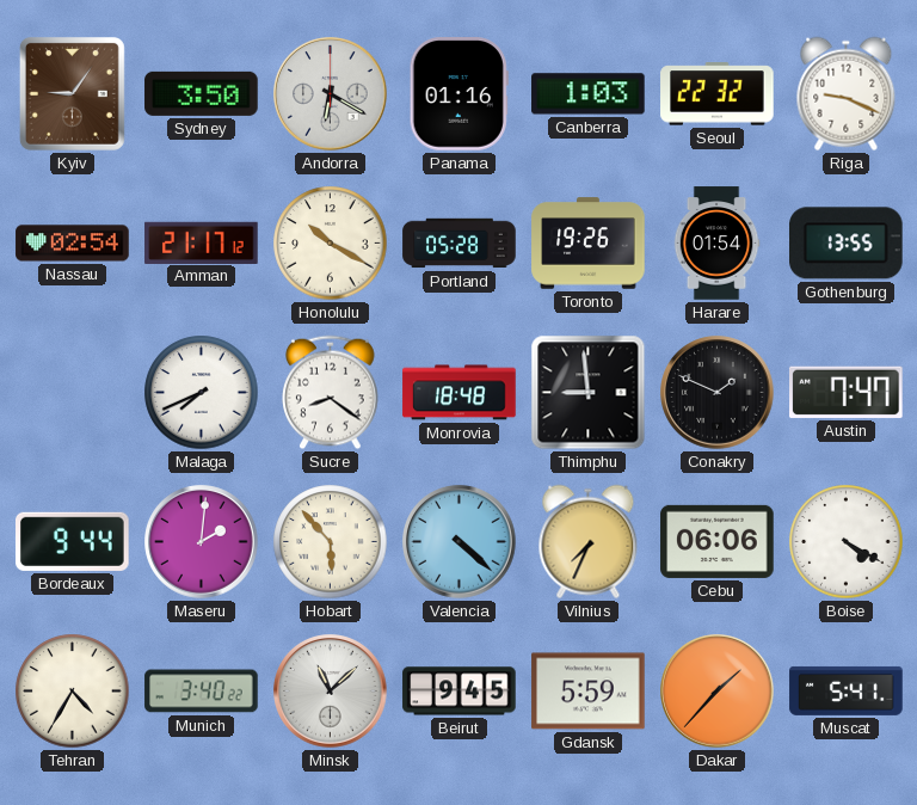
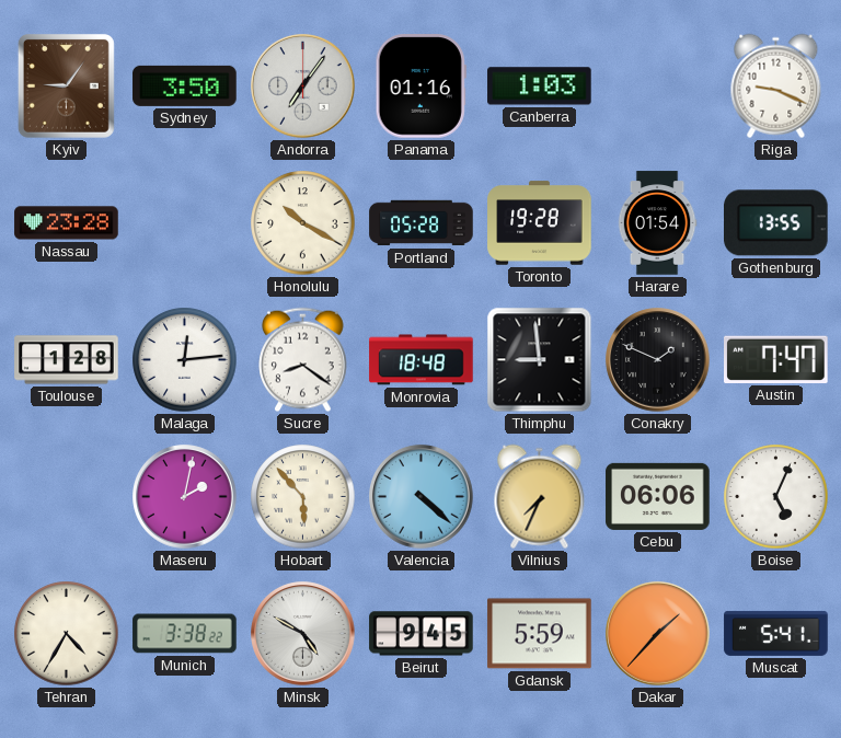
Andorra: 6:20 -> 7:06
Seoul: 22:32 -> none
Nassau: 02:54 -> 23:28
Amman: 21:17 -> none
Toronto: 19:26 -> 19:28
Toulouse: none -> 1:28
Malaga: 7:41 -> 12:14
Bordeaux: 9:44 -> none
Maseru: 2:01 -> 2:02
Boise: 4:20 -> 5:04
Munich: 3:40 -> 3:38
Minsk: 11:08 -> 4:50
